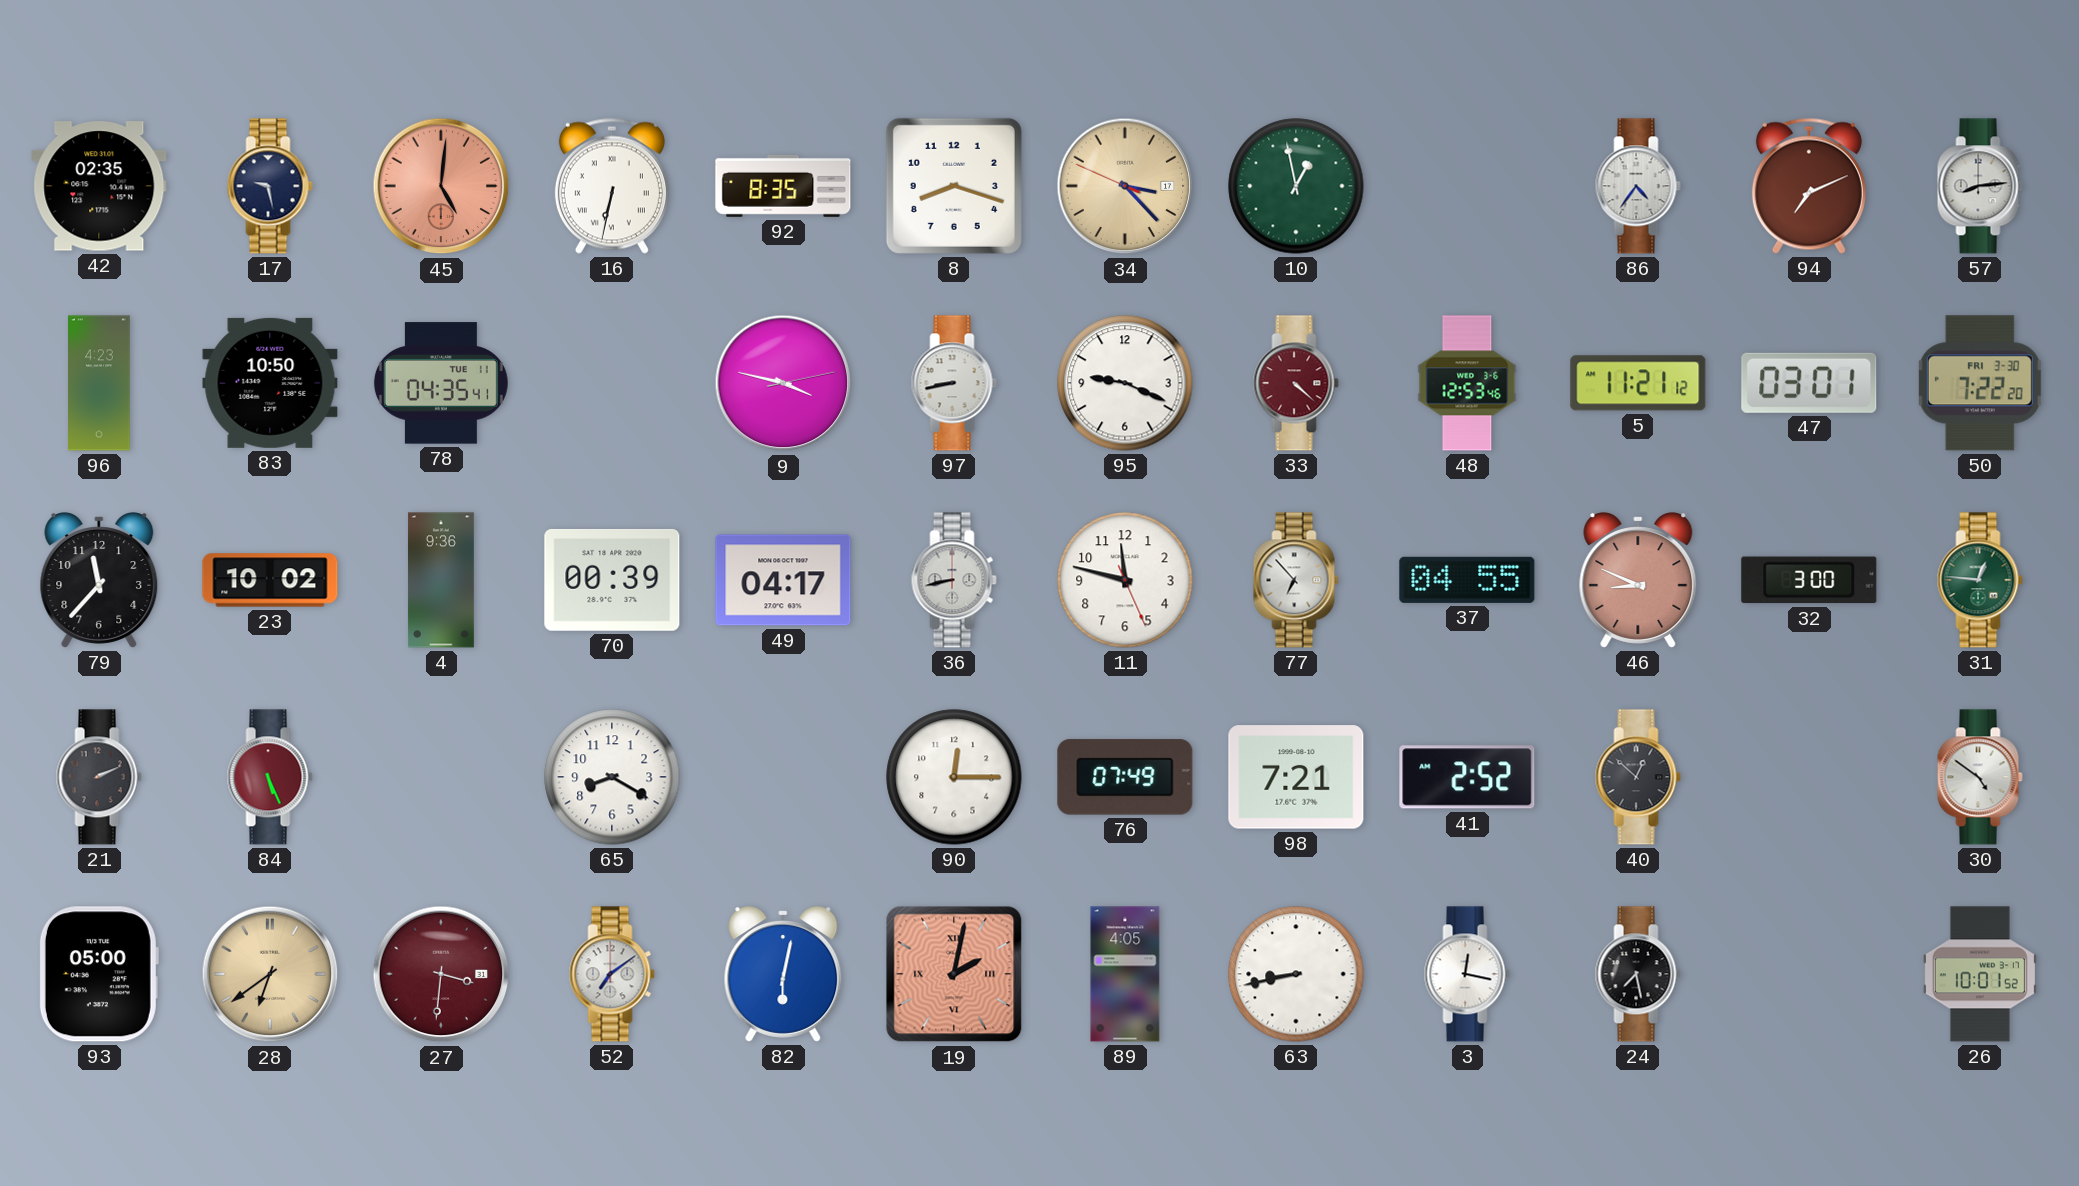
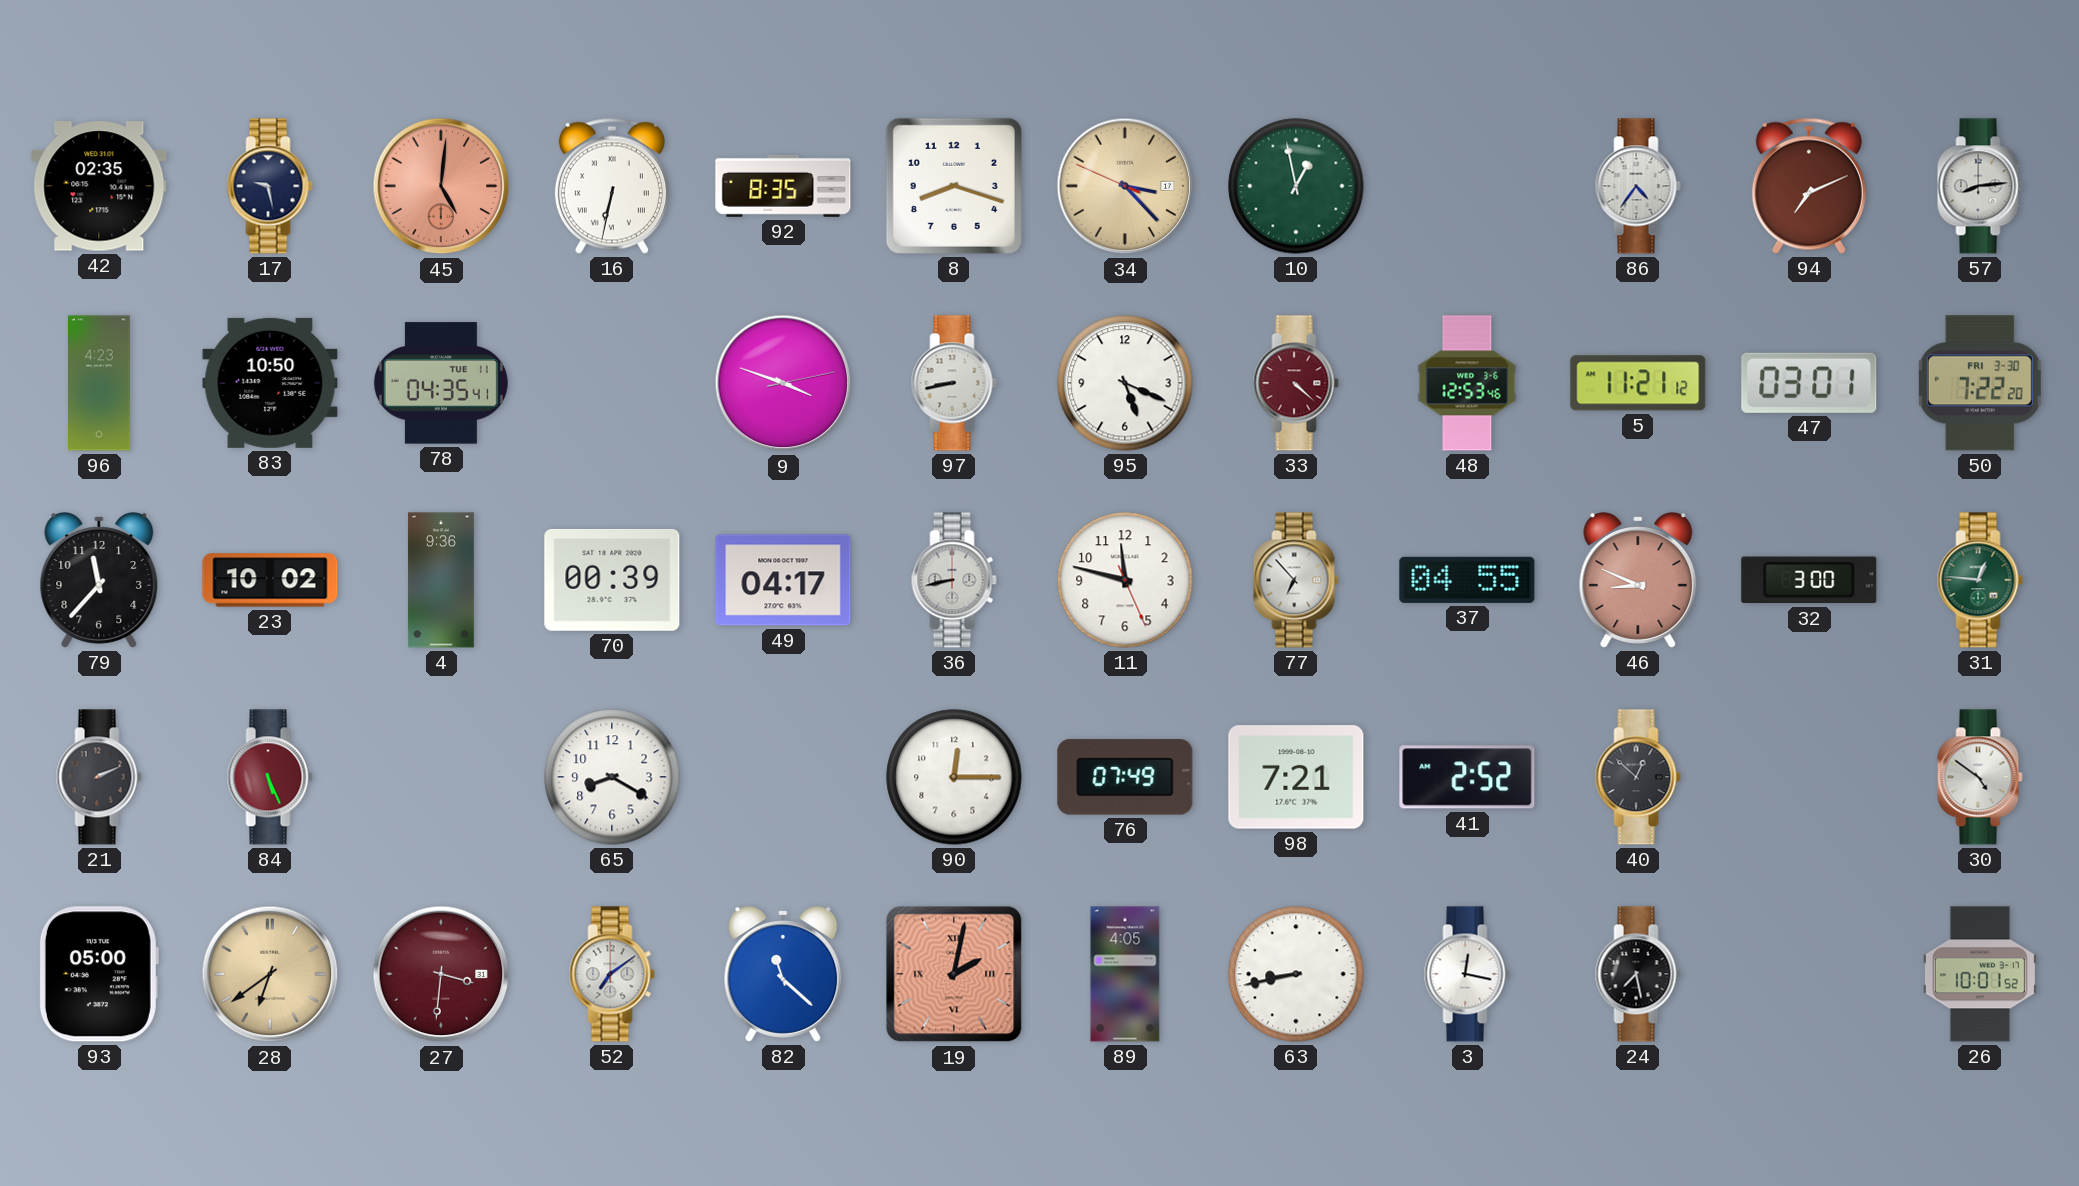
9: 3:47 -> 3:48
95: 9:19 -> 5:19
82: 6:02 -> 11:22
